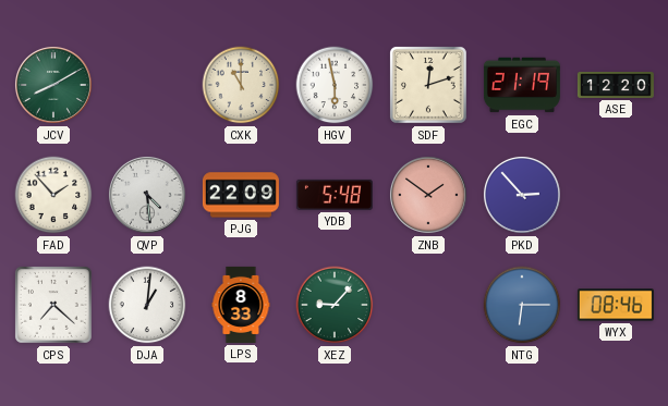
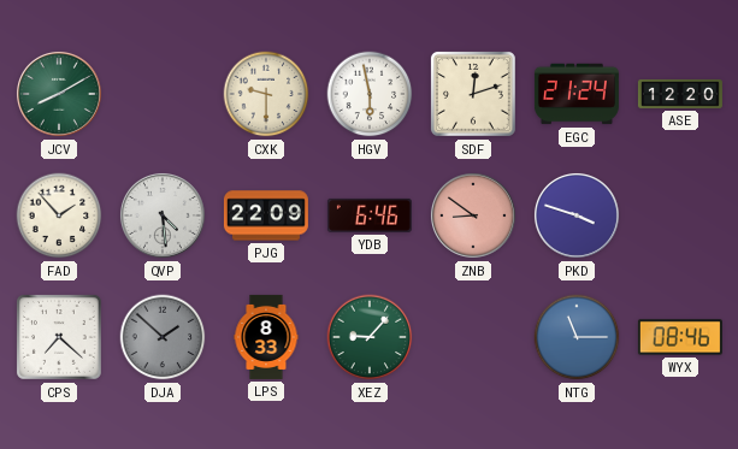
CXK: 11:00 -> 9:30
EGC: 21:19 -> 21:24
YDB: 5:48 -> 6:46
ZNB: 1:51 -> 8:51
PKD: 2:53 -> 3:48
DJA: 1:01 -> 1:52
DJA dial: white -> grey
NTG: 6:15 -> 11:15
